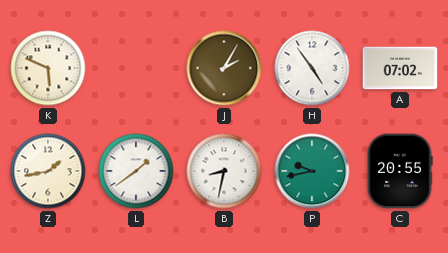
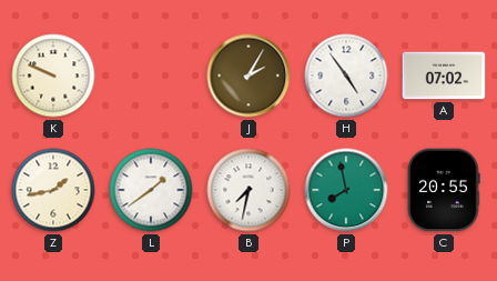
K: 5:49 -> 9:49
B: 8:32 -> 7:32
P: 9:43 -> 7:58
